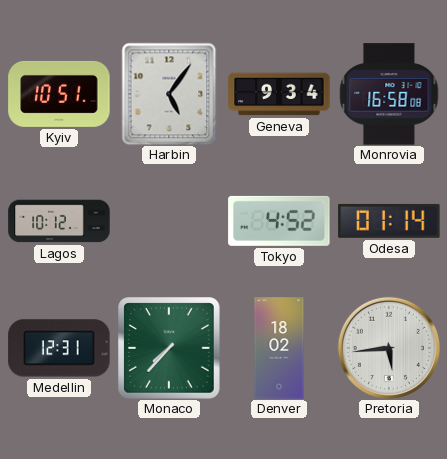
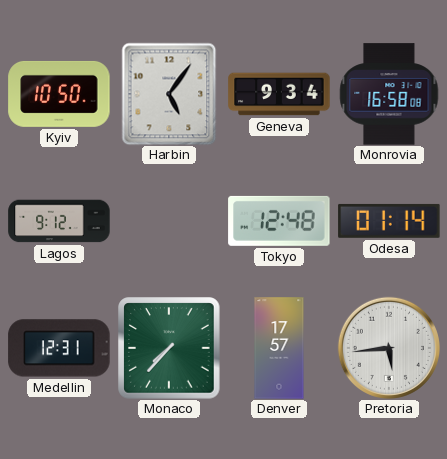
Kyiv: 10:51 -> 10:50
Lagos: 10:12 -> 9:12
Tokyo: 4:52 -> 12:48
Denver: 18:02 -> 17:57
